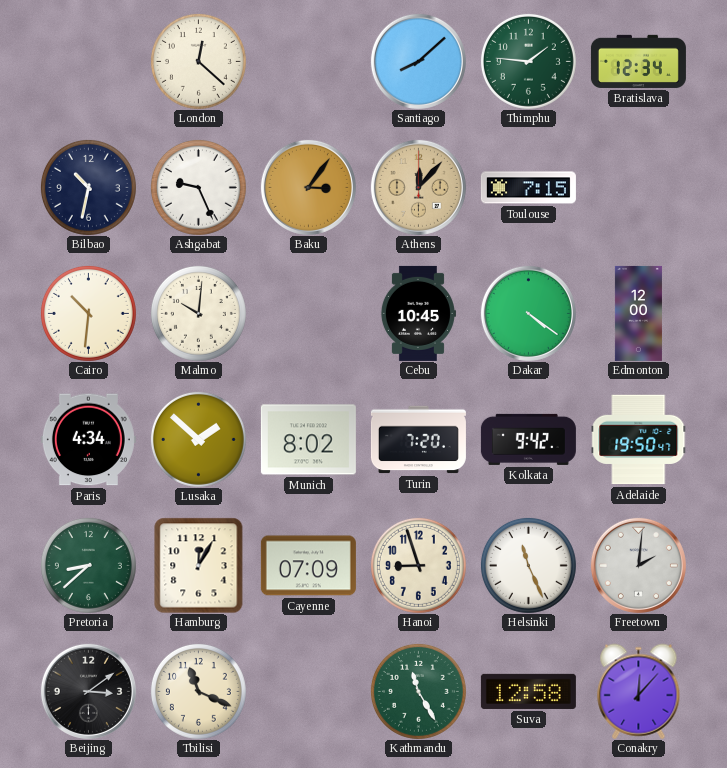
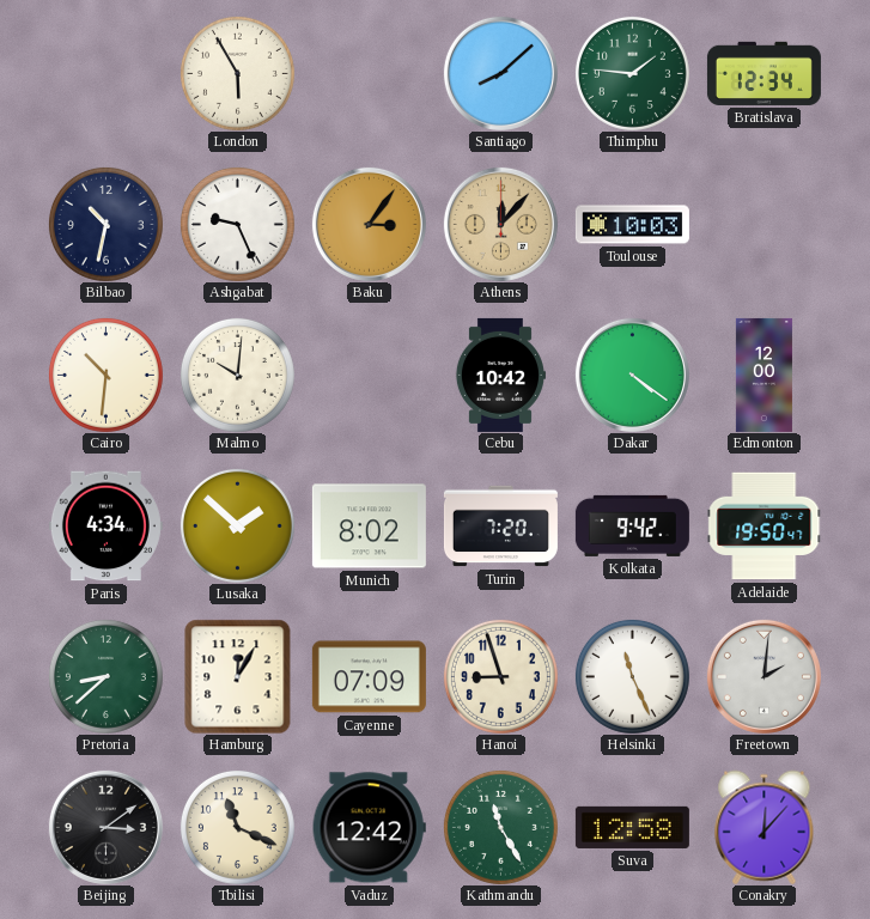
London: 12:22 -> 5:55
Toulouse: 7:15 -> 10:03
Cebu: 10:45 -> 10:42
Vaduz: none -> 12:42
